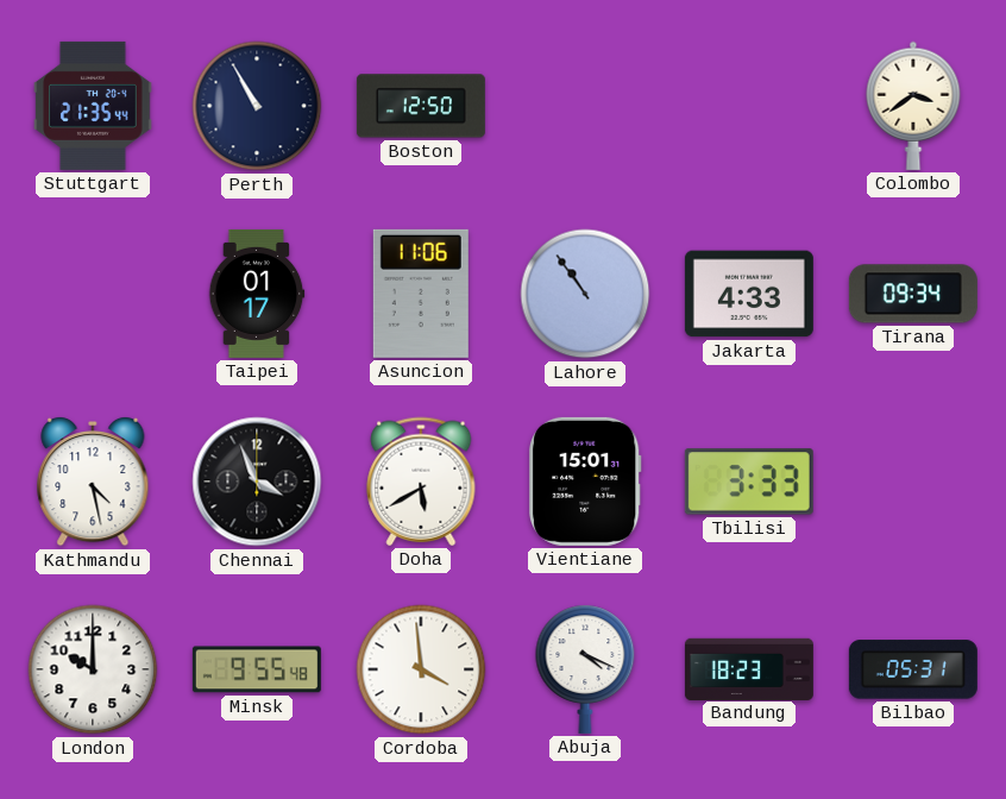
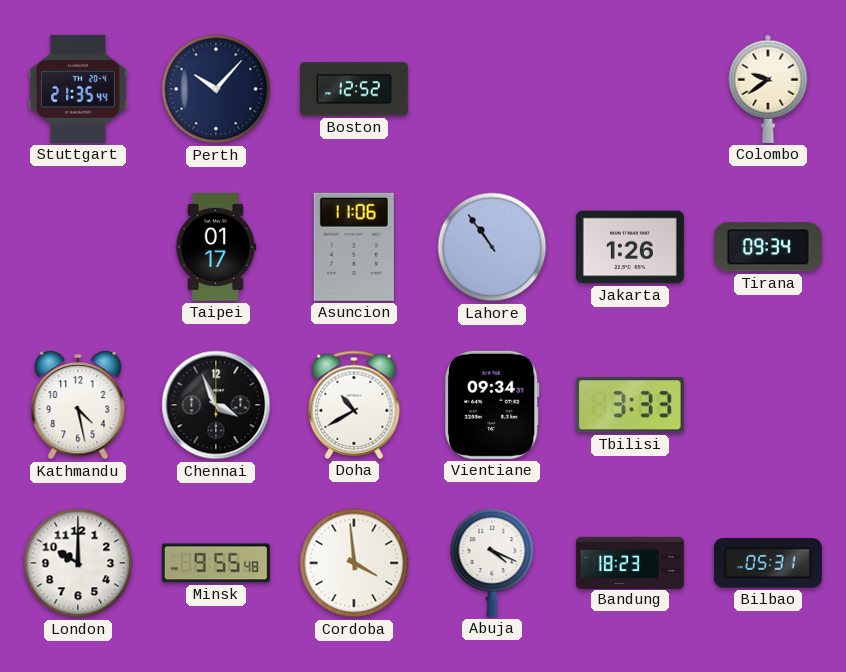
Perth: 10:55 -> 10:07
Boston: 12:50 -> 12:52
Colombo: 3:39 -> 9:39
Jakarta: 4:33 -> 1:26
Doha: 5:40 -> 10:40
Vientiane: 15:01 -> 09:34
